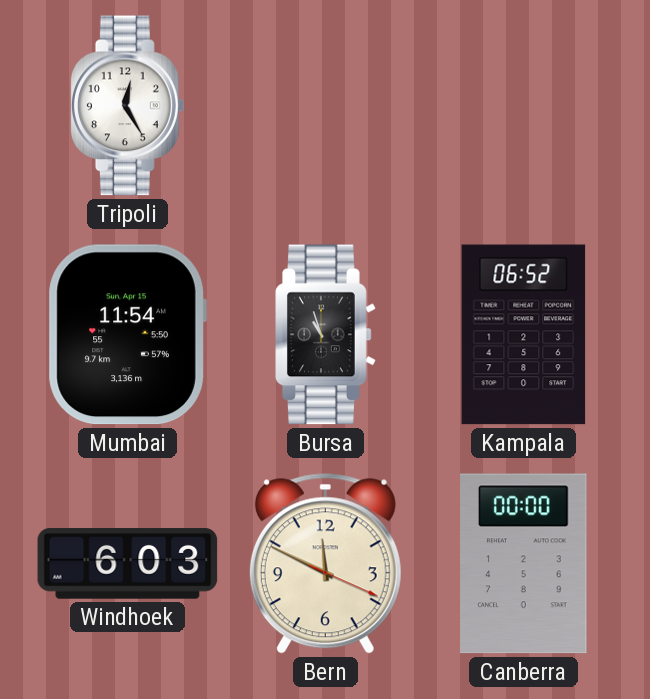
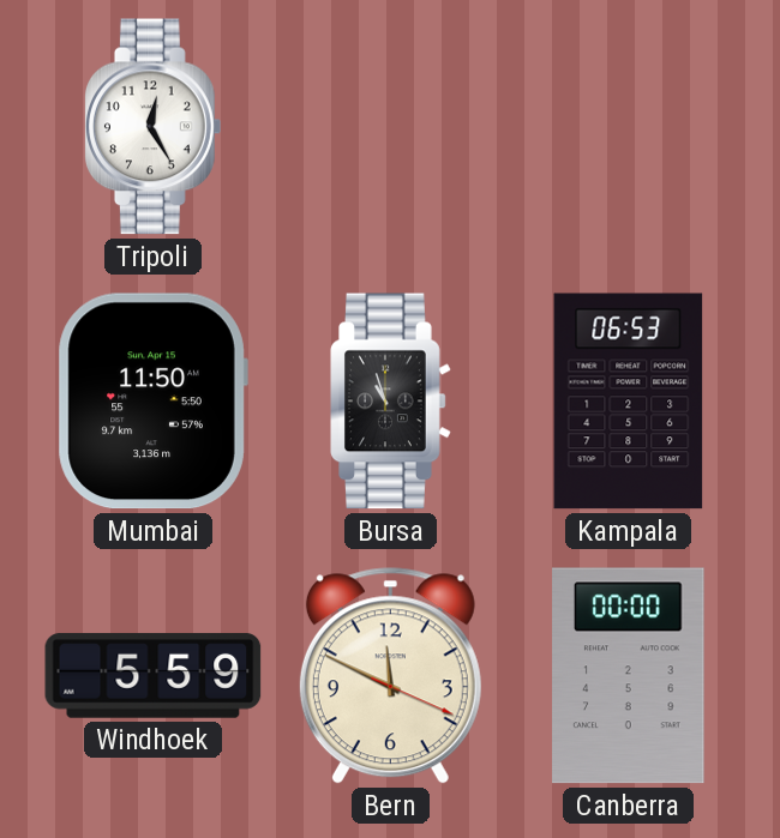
Mumbai: 11:54 -> 11:50
Kampala: 06:52 -> 06:53
Windhoek: 6:03 -> 5:59
